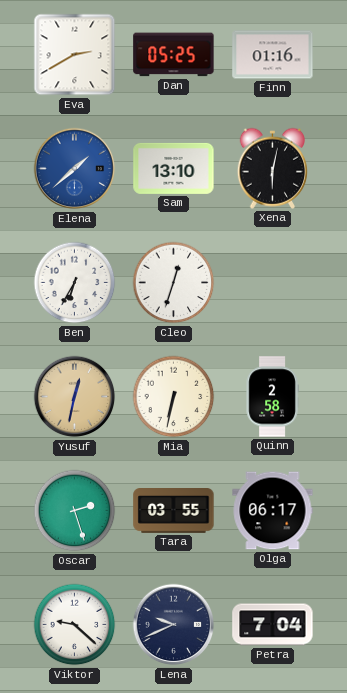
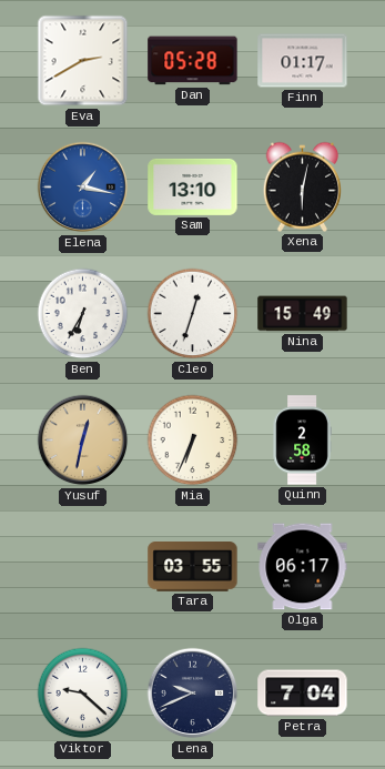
Dan: 05:25 -> 05:28
Finn: 01:16 -> 01:17
Elena: 1:38 -> 1:17
Nina: none -> 15:49
Mia: 6:32 -> 6:34
Oscar: 2:27 -> none
